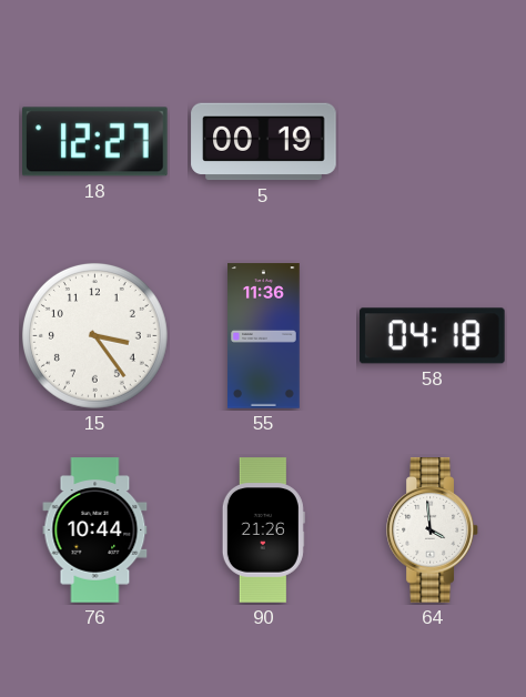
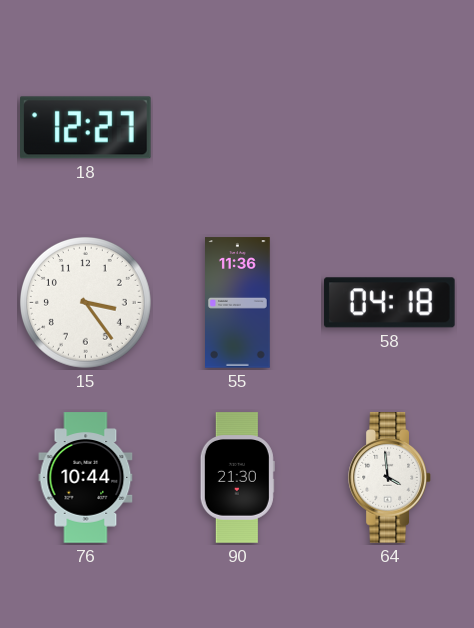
5: 00:19 -> none
90: 21:26 -> 21:30
